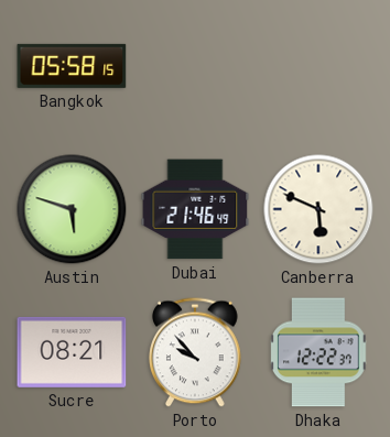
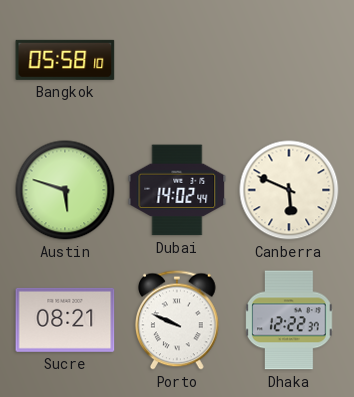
Bangkok: 05:58:15 -> 05:58:10
Dubai: 21:46 -> 14:02
Porto: 9:53 -> 9:49
